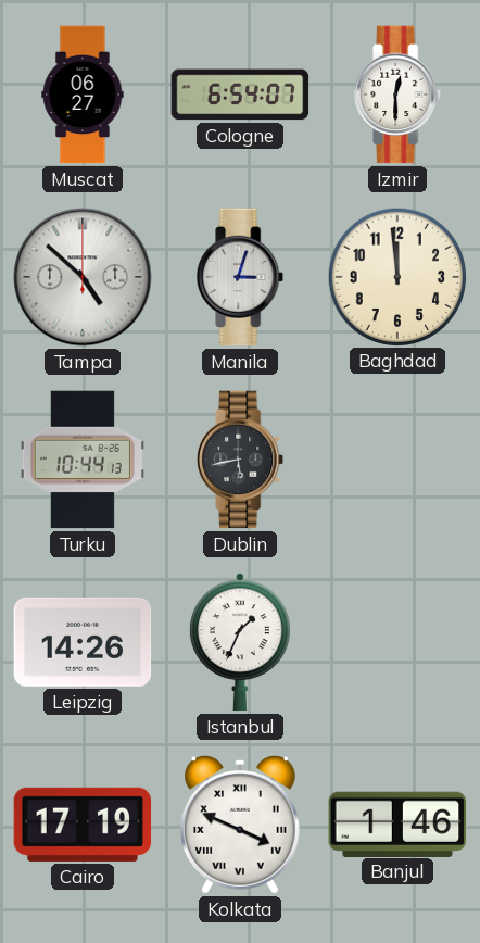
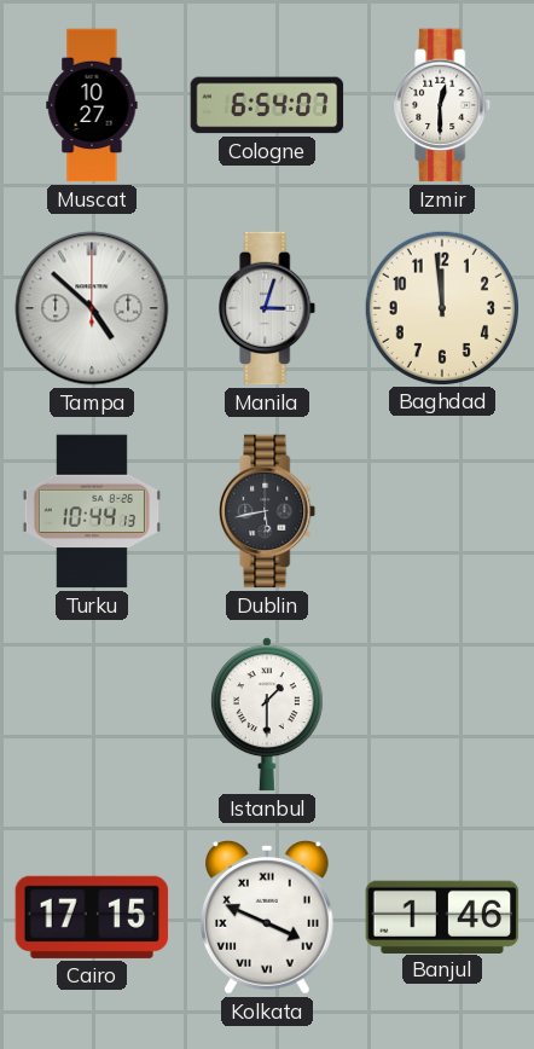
Muscat: 06:27 -> 10:27
Leipzig: 14:26 -> none
Istanbul: 1:34 -> 1:30
Cairo: 17:19 -> 17:15
